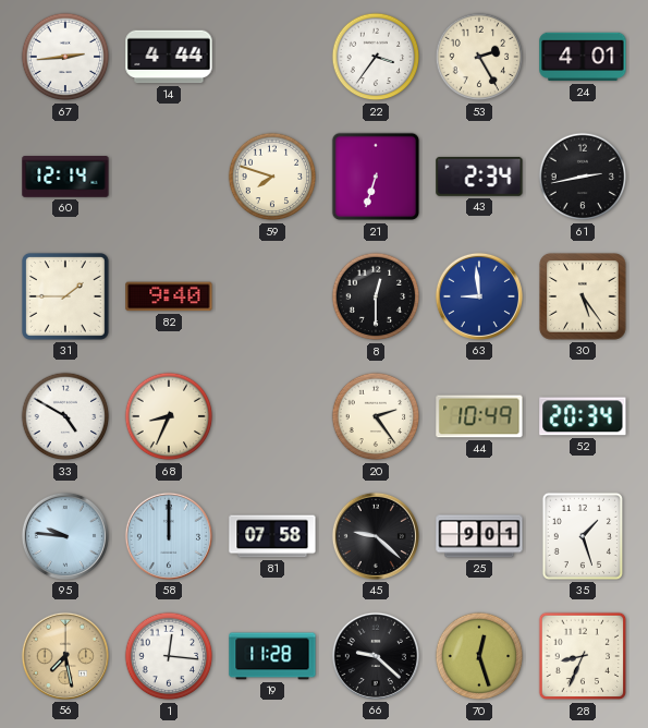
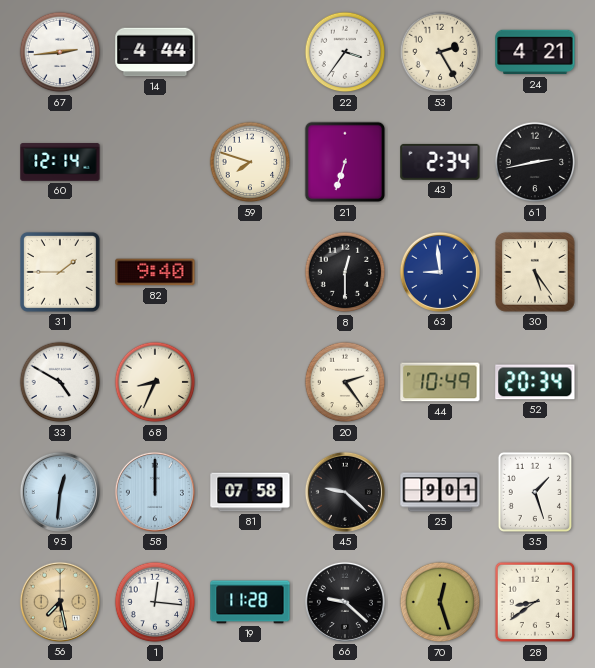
24: 4:01 -> 4:21
95: 9:46 -> 12:31
28: 8:34 -> 8:39
